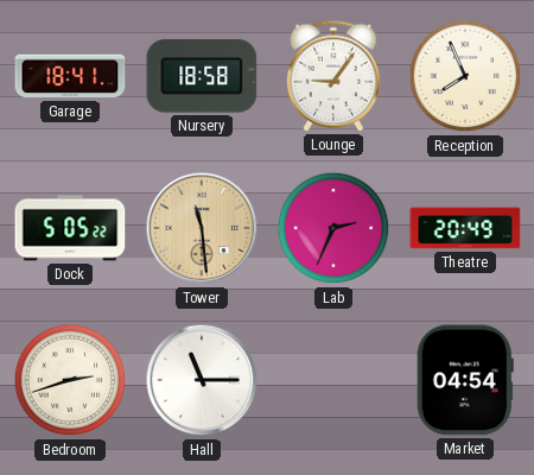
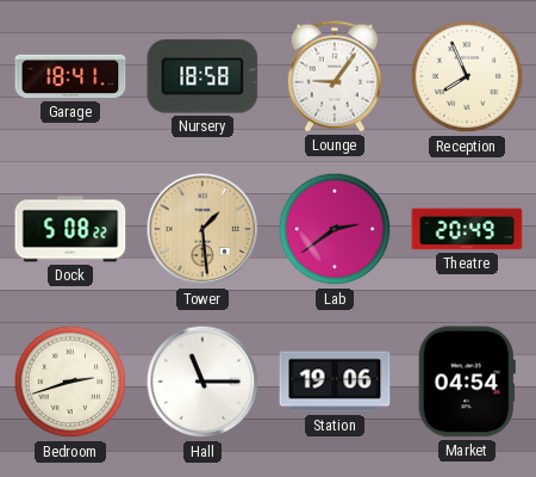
Dock: 5:05 -> 5:08
Tower: 11:29 -> 1:29
Lab: 2:34 -> 2:39
Station: none -> 19:06
